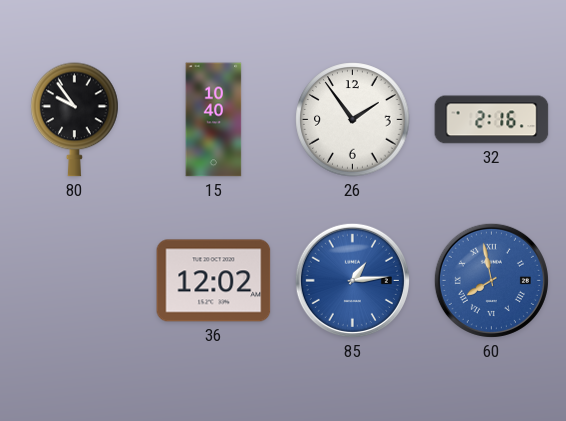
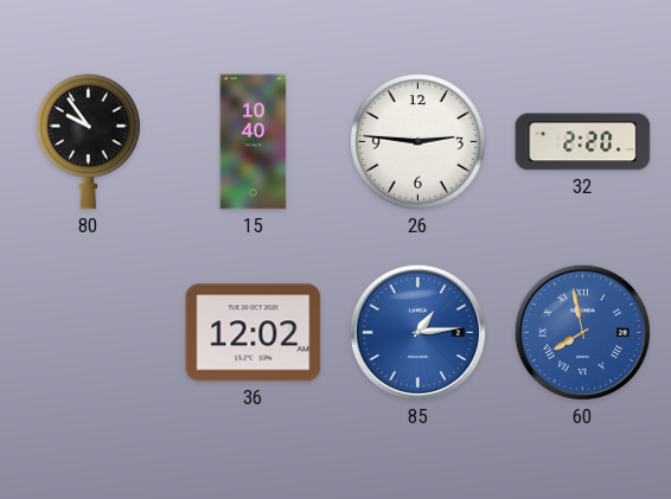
26: 1:54 -> 2:46
32: 2:16 -> 2:20
